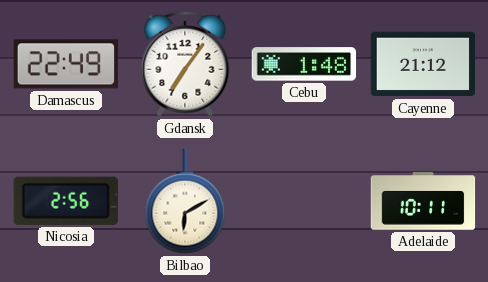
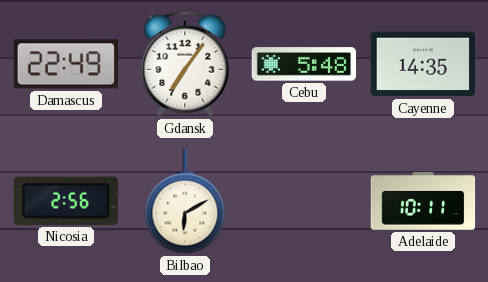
Cebu: 1:48 -> 5:48
Cayenne: 21:12 -> 14:35
